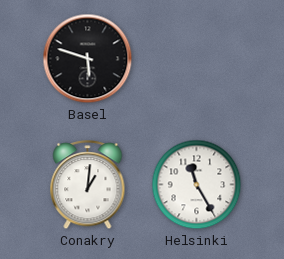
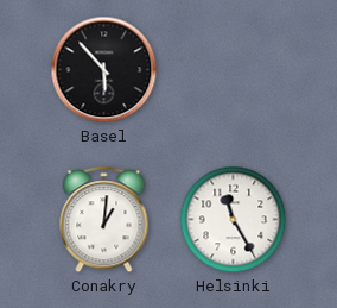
Basel: 5:48 -> 5:53
